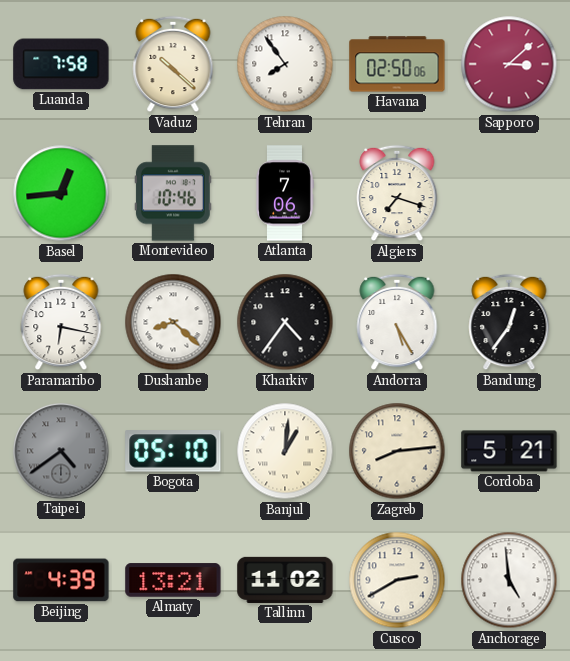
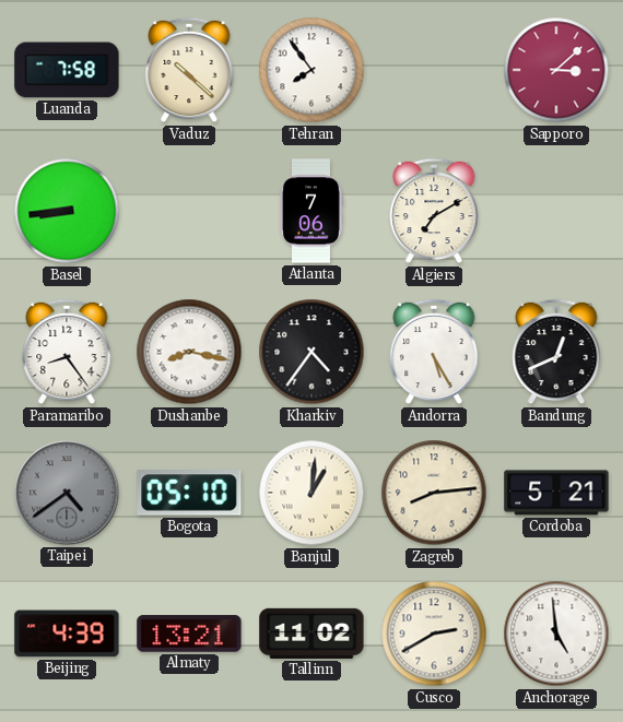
Havana: 02:50 -> none
Basel: 12:44 -> 8:44
Montevideo: 10:46 -> none
Algiers: 7:18 -> 7:10
Paramaribo: 6:17 -> 8:24
Dushanbe: 8:22 -> 8:17
Bandung: 12:36 -> 12:41
